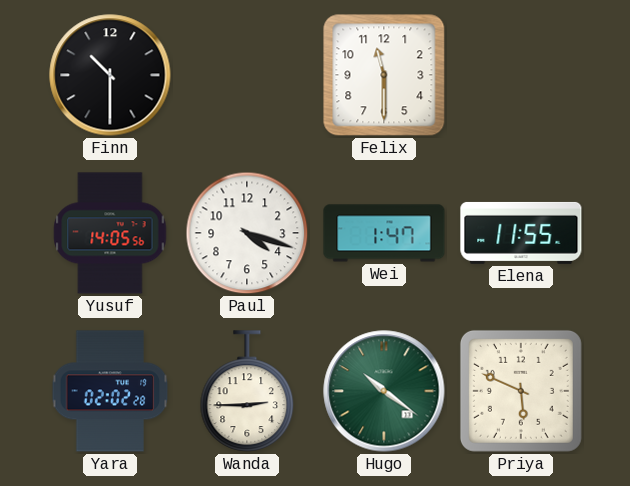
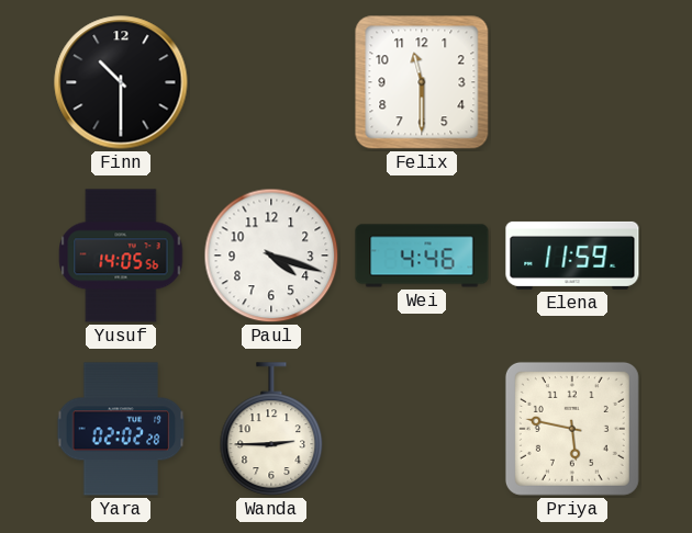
Wei: 1:47 -> 4:46
Elena: 11:55 -> 11:59
Hugo: 10:21 -> none
Priya: 5:49 -> 5:47
